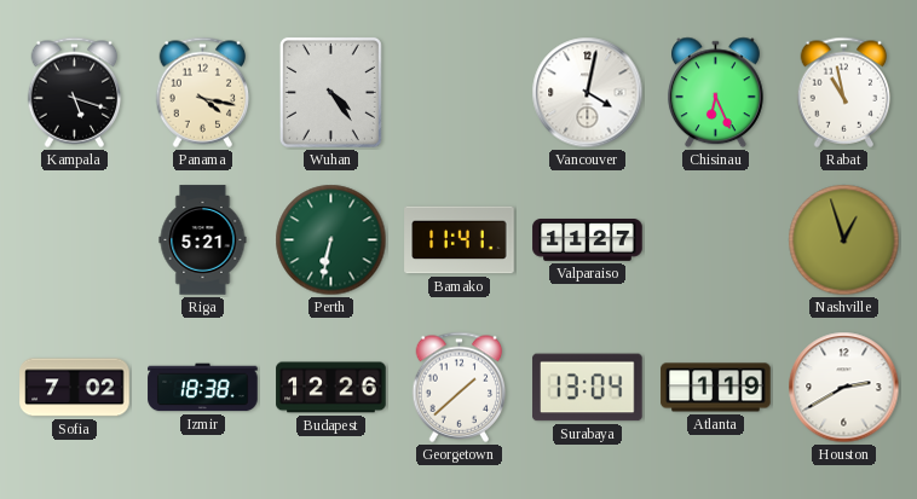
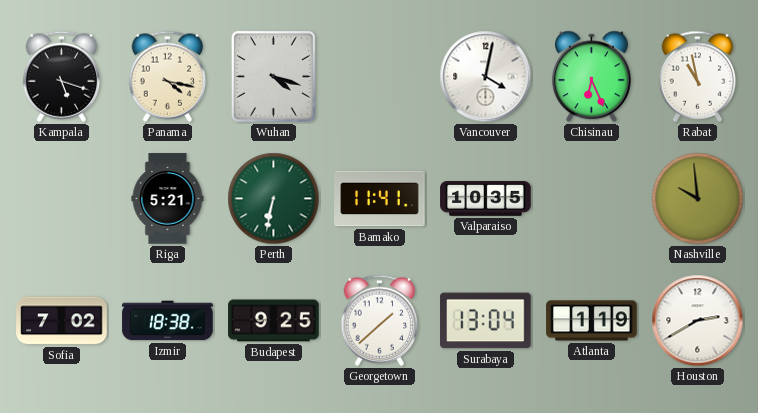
Wuhan: 4:24 -> 4:18
Valparaiso: 11:27 -> 10:35
Nashville: 12:57 -> 9:59
Budapest: 12:26 -> 9:25
